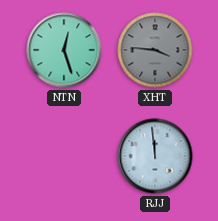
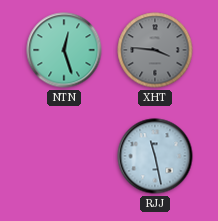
RJJ: 11:59 -> 11:28
